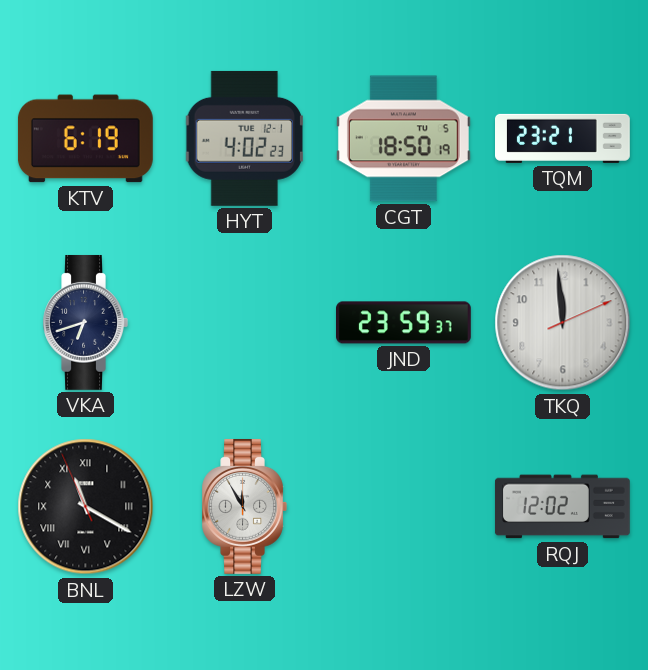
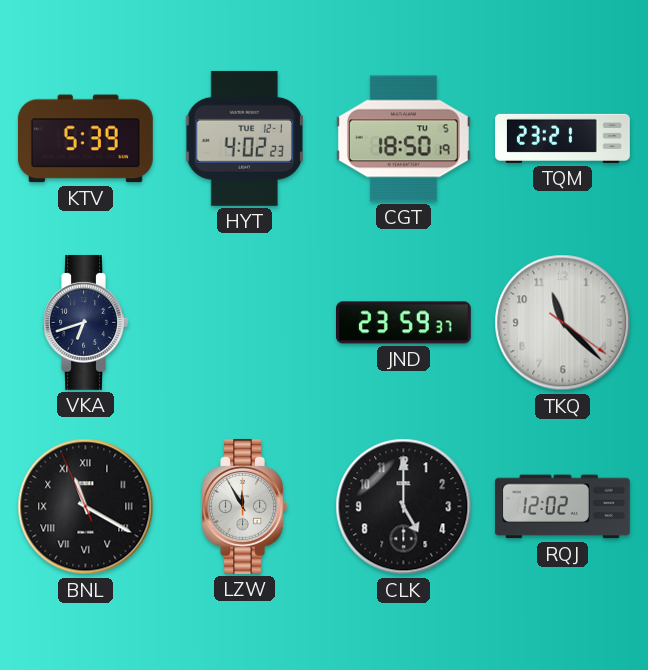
KTV: 6:19 -> 5:39
TKQ: 11:59 -> 11:22
CLK: none -> 5:00
